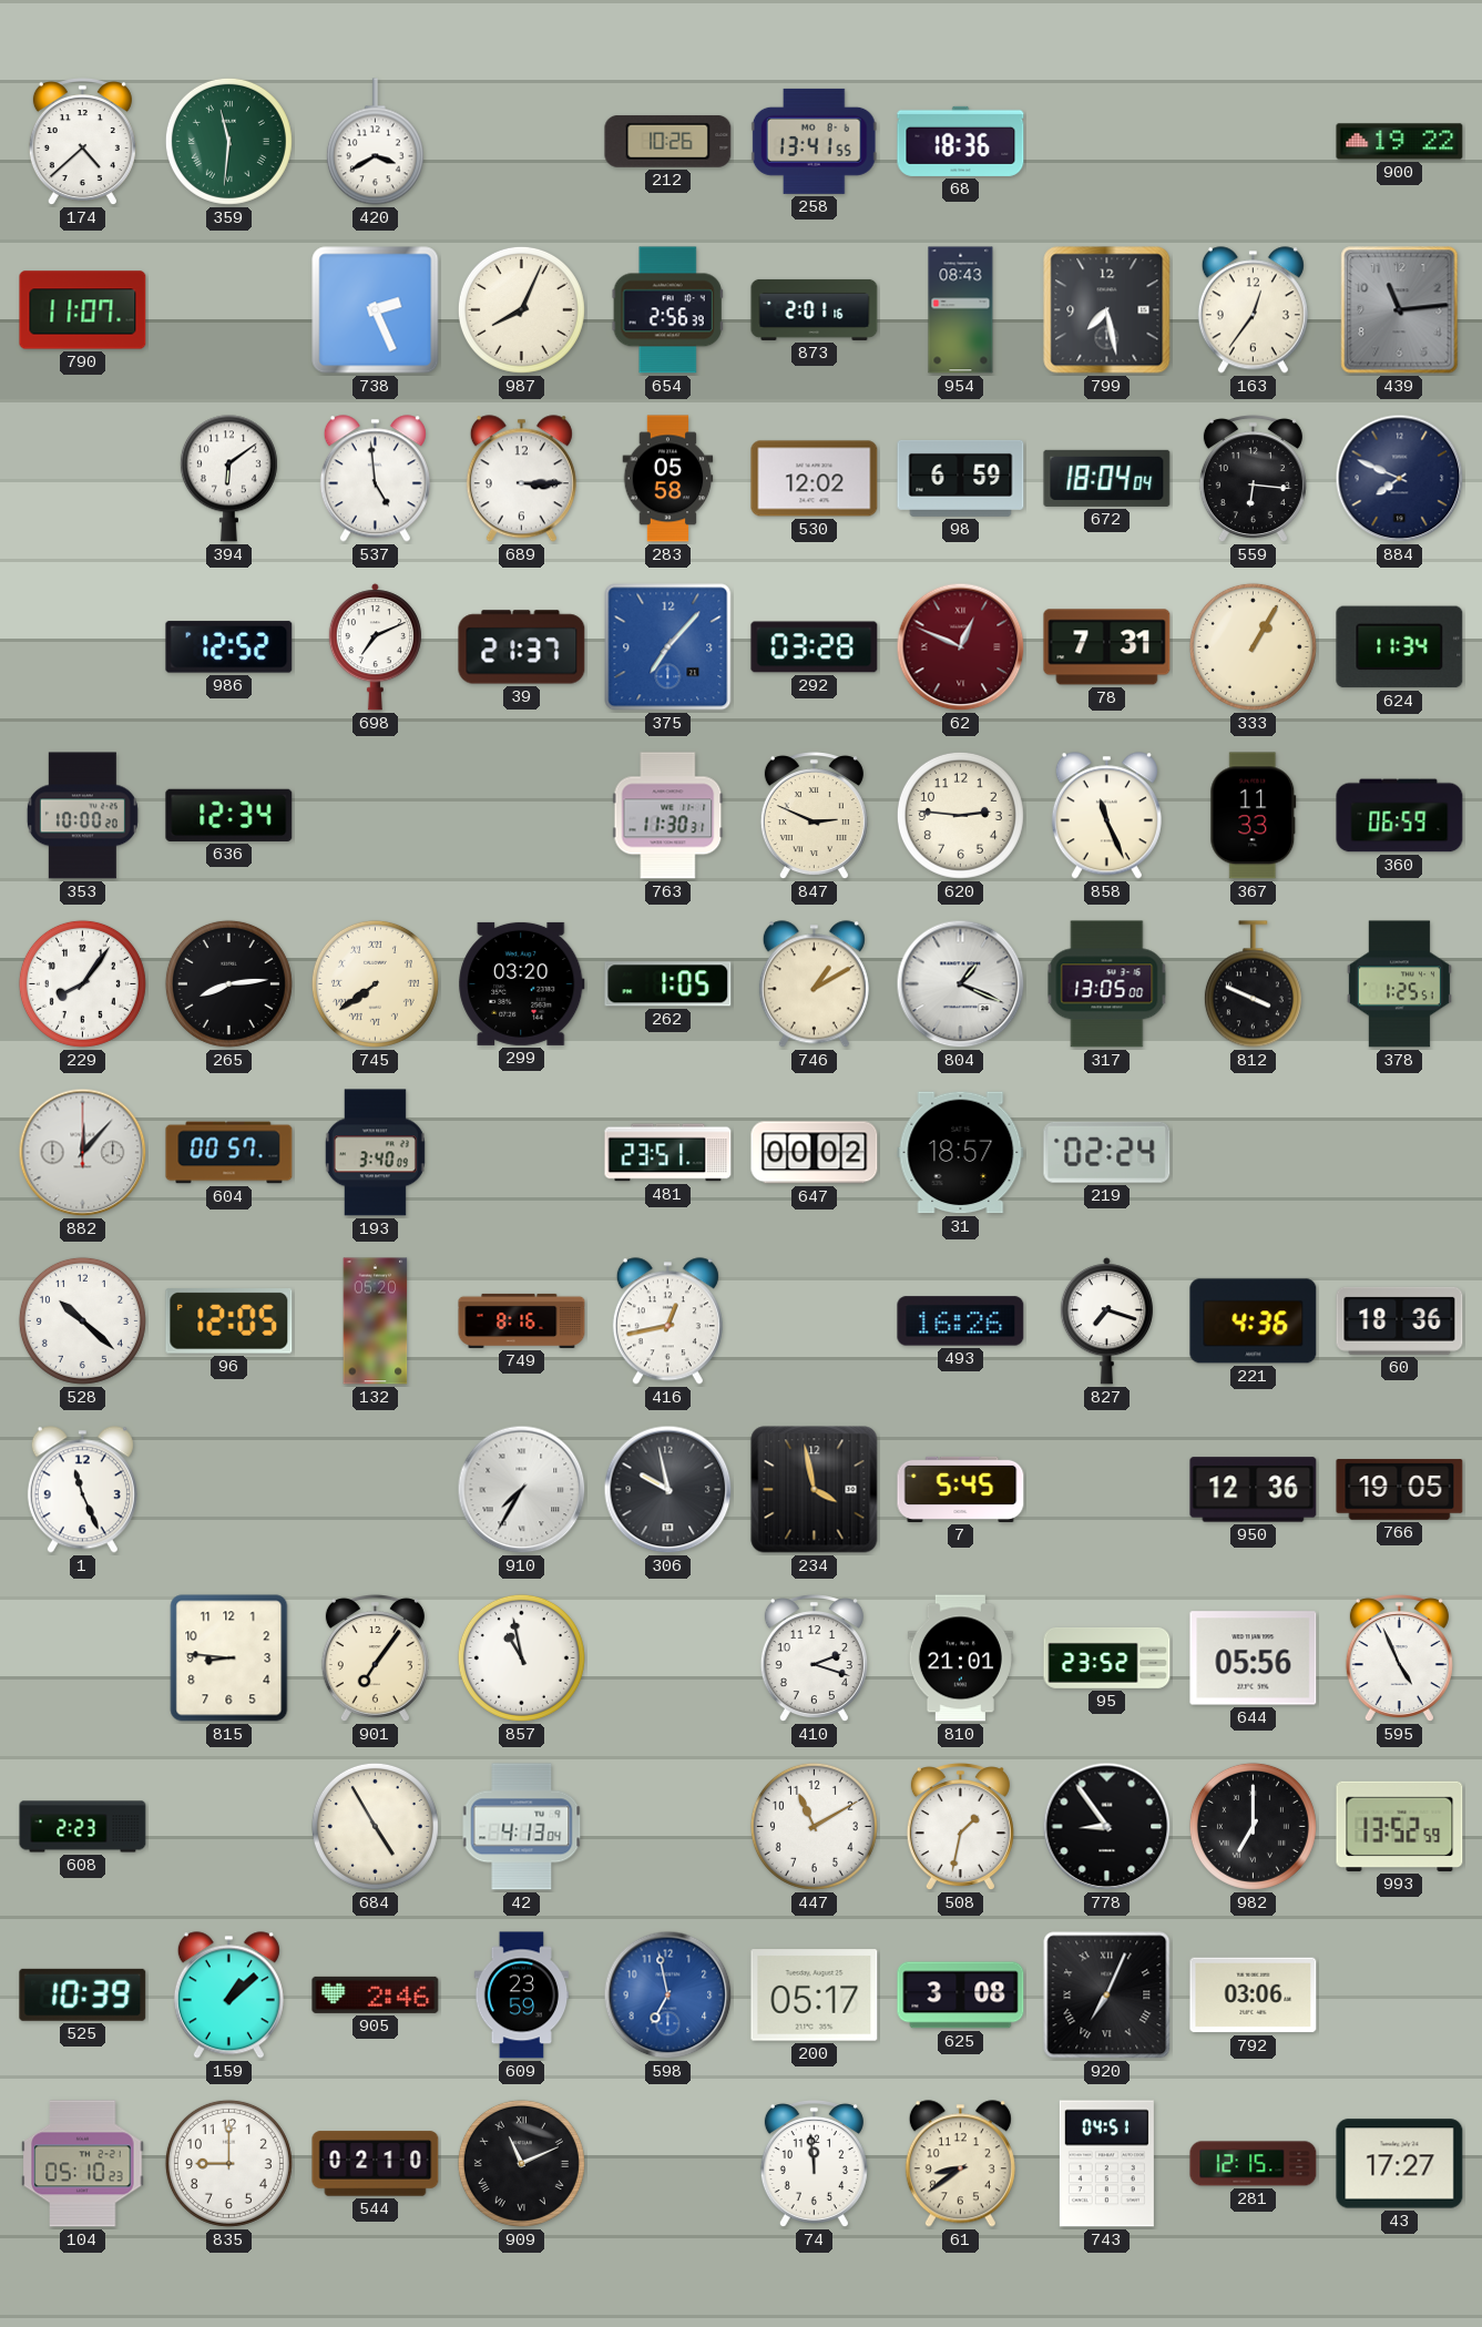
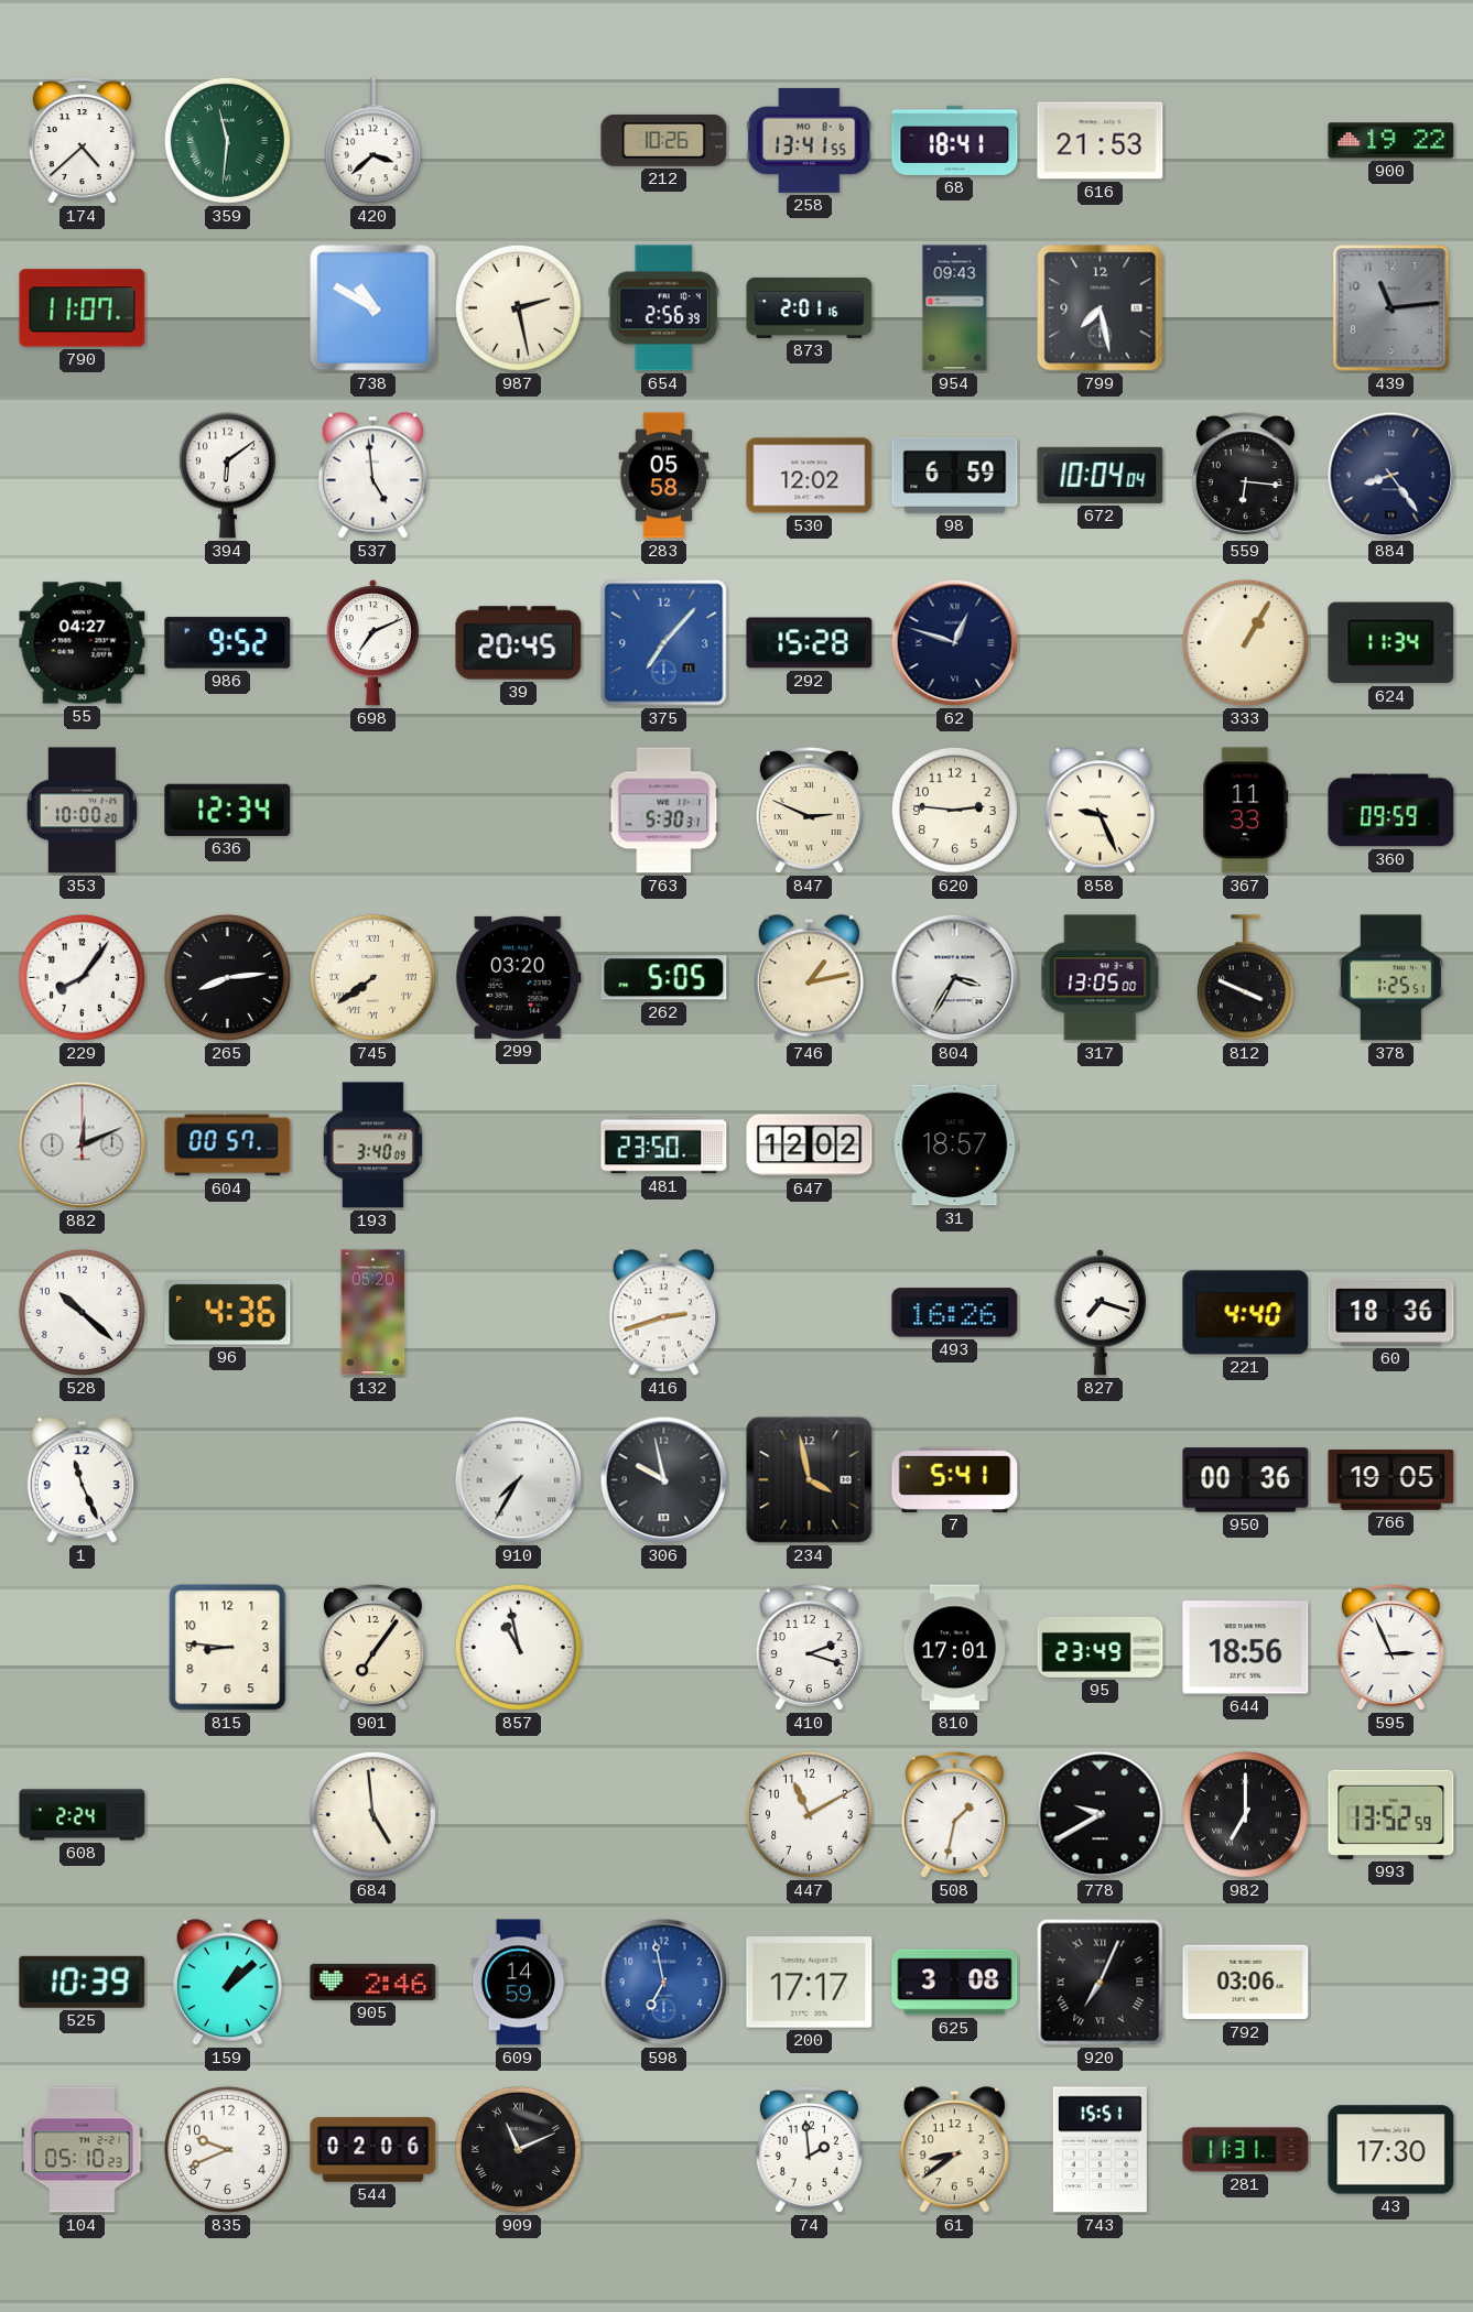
420: 3:40 -> 3:38
68: 18:36 -> 18:41
616: none -> 21:53
738: 2:26 -> 10:50
987: 8:04 -> 2:28
954: 08:43 -> 09:43
163: 12:36 -> none
689: 3:15 -> none
672: 18:04 -> 10:04
884: 7:49 -> 8:24
55: none -> 04:27
986: 12:52 -> 9:52
39: 21:37 -> 20:45
292: 03:28 -> 15:28
62: 12:49 -> 12:48
62 dial: burgundy -> navy
78: 7:31 -> none
763: 11:30 -> 5:30
858: 11:26 -> 9:26
360: 06:59 -> 09:59
262: 1:05 -> 5:05
746: 1:10 -> 1:13
804: 1:19 -> 3:35
882: 12:07 -> 12:11
481: 23:51 -> 23:50
647: 00:02 -> 12:02
219: 02:24 -> none
96: 12:05 -> 4:36
749: 8:16 -> none
416: 12:43 -> 2:42
221: 4:36 -> 4:40
7: 5:45 -> 5:41
950: 12:36 -> 00:36
810: 21:01 -> 17:01
95: 23:52 -> 23:49
644: 05:56 -> 18:56
595: 4:56 -> 2:56
608: 2:23 -> 2:24
684: 4:55 -> 4:59
42: 4:13 -> none
778: 8:54 -> 9:40
609: 23:59 -> 14:59
200: 05:17 -> 17:17
835: 9:00 -> 9:41
544: 02:10 -> 02:06
74: 11:59 -> 1:59
743: 04:51 -> 15:51
281: 12:15 -> 11:31
43: 17:27 -> 17:30
